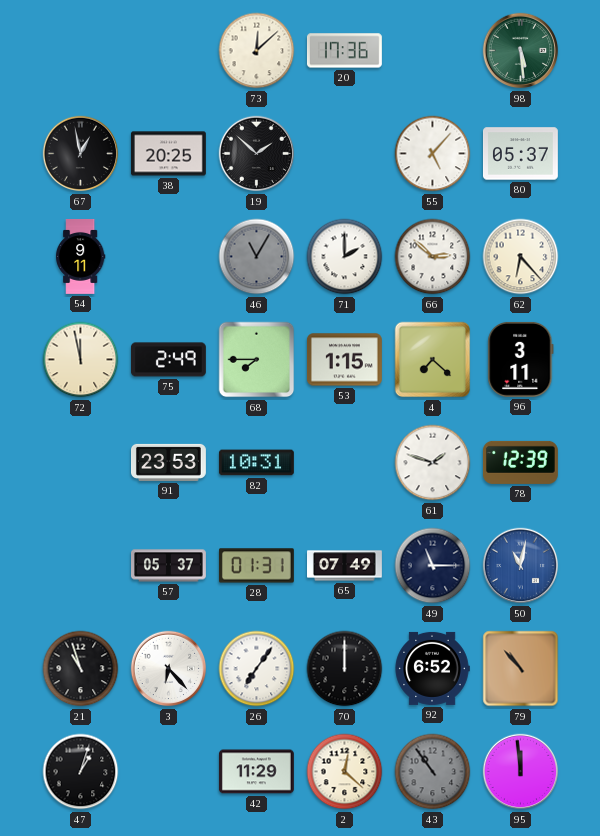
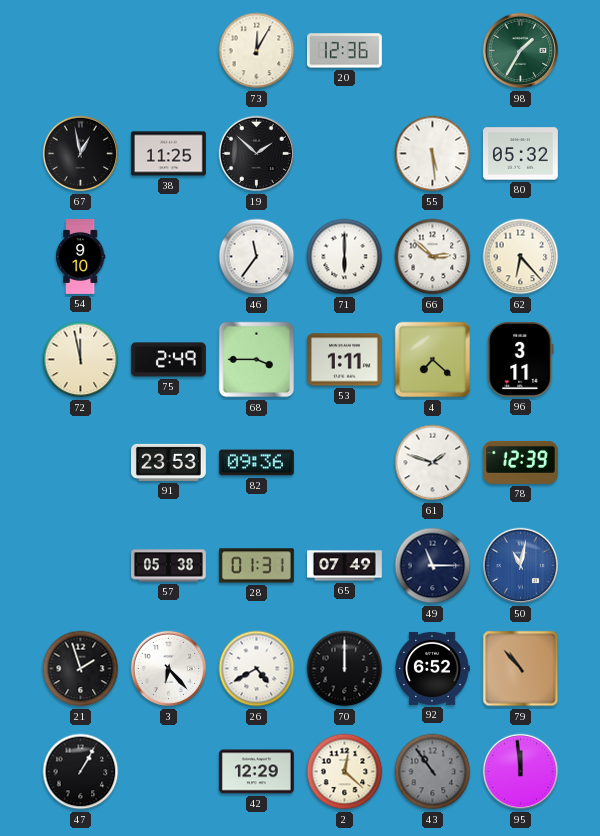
73: 12:08 -> 12:05
20: 17:36 -> 12:36
98: 5:29 -> 1:35
38: 20:25 -> 11:25
55: 5:07 -> 5:29
80: 05:37 -> 05:32
54: 9:11 -> 9:10
46: 11:05 -> 11:36
46 dial: grey -> white
71: 2:00 -> 6:00
68: 7:45 -> 3:45
53: 1:15 -> 1:11
82: 10:31 -> 09:36
57: 05:37 -> 05:38
21: 10:57 -> 1:57
26: 7:06 -> 4:40
47: 1:03 -> 1:05
42: 11:29 -> 12:29
